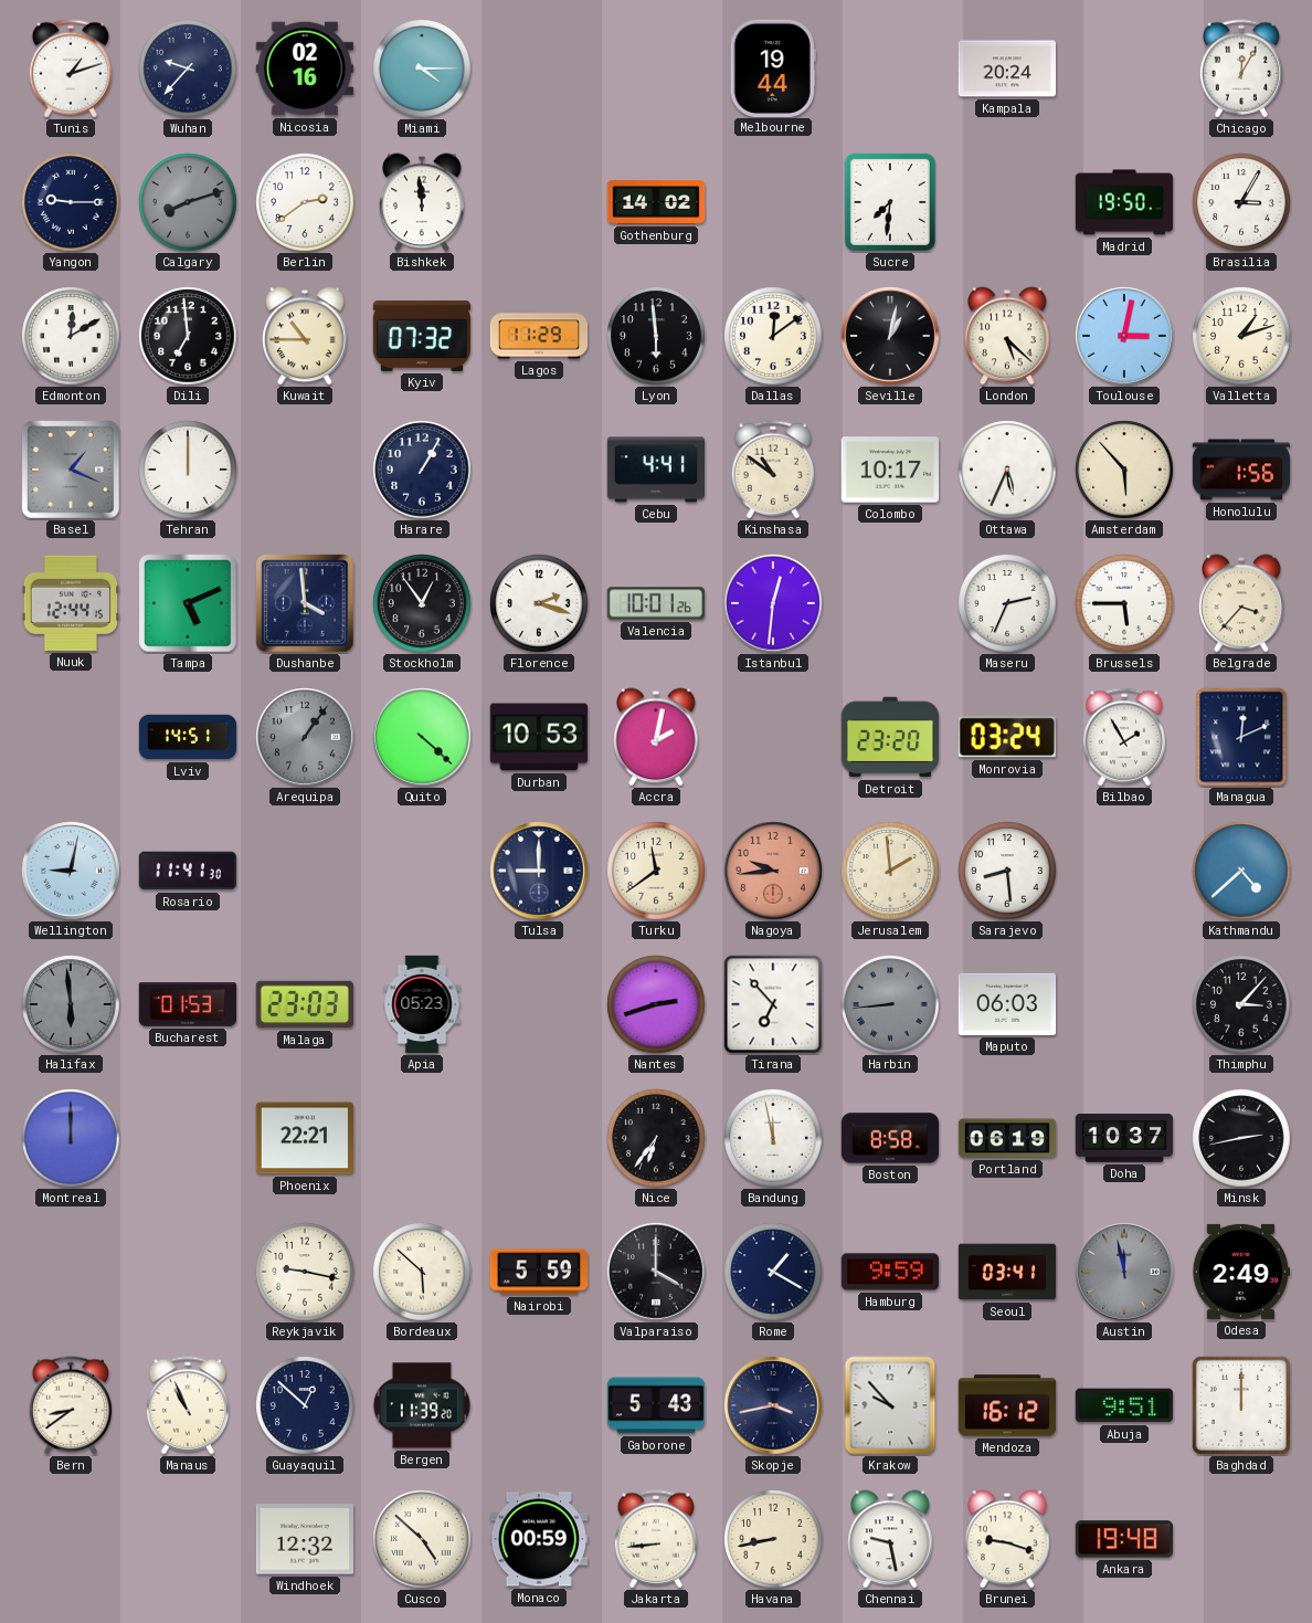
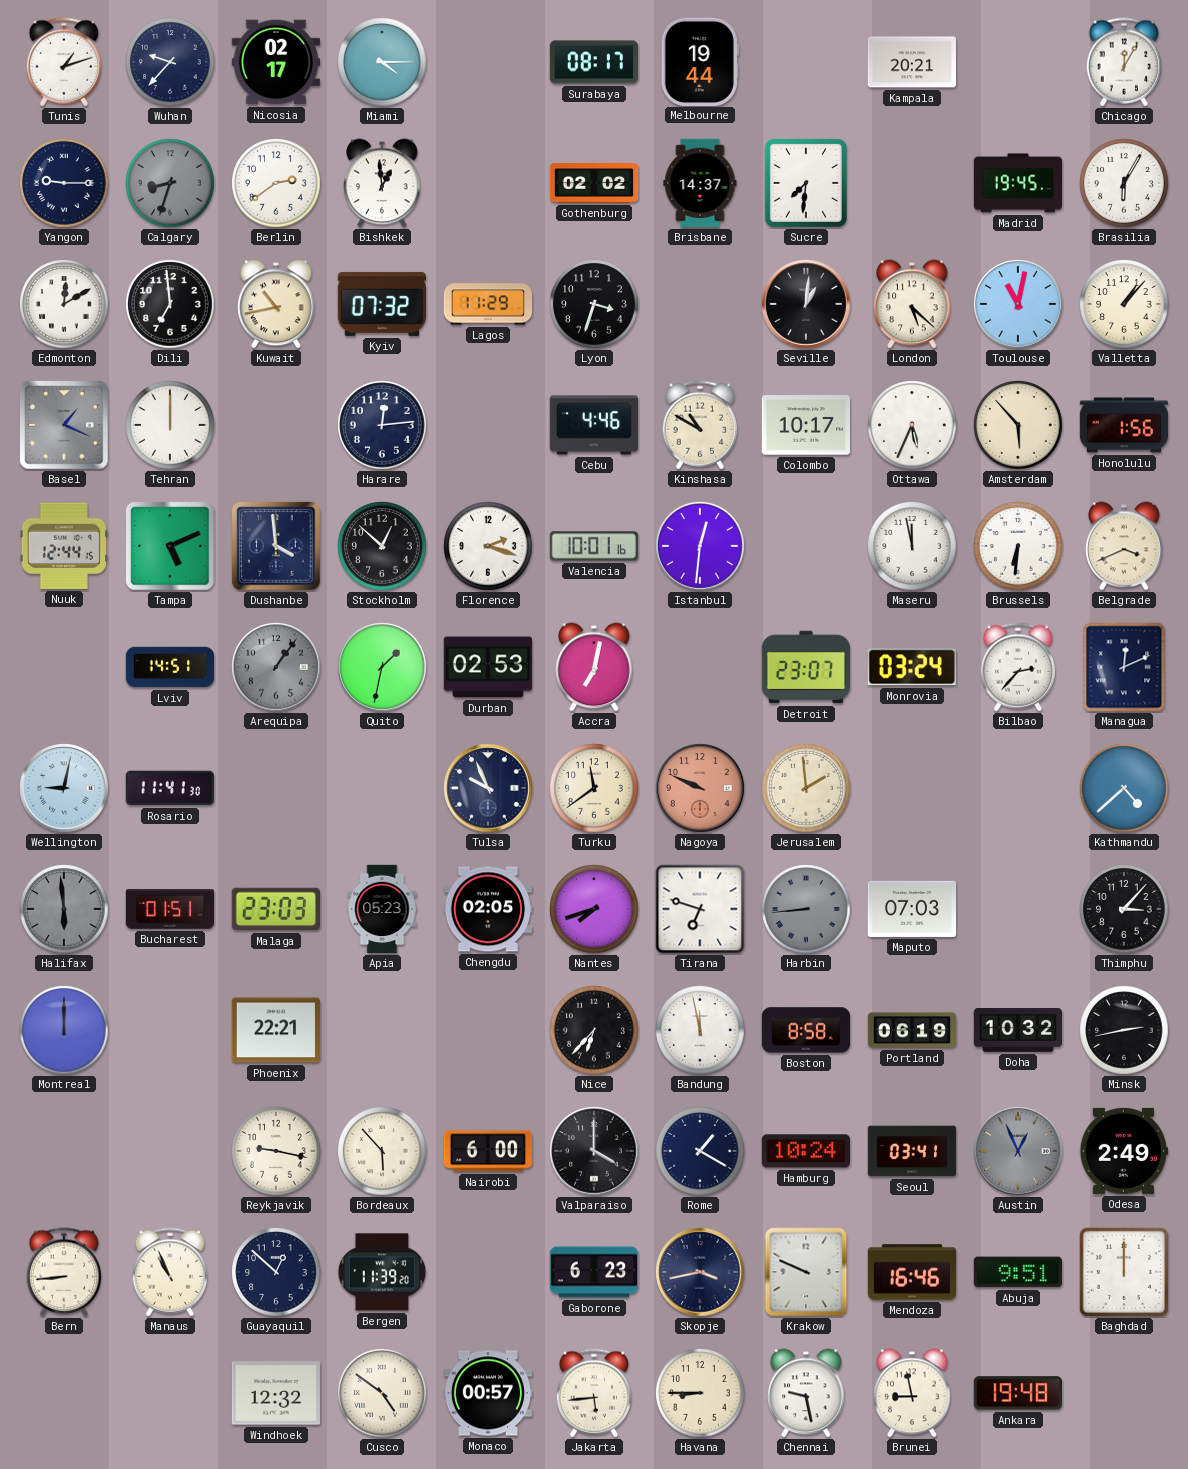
Nicosia: 02:16 -> 02:17
Surabaya: none -> 08:17
Kampala: 20:24 -> 20:21
Calgary: 8:12 -> 8:33
Bishkek: 11:59 -> 12:59
Gothenburg: 14:02 -> 02:02
Brisbane: none -> 14:37
Madrid: 19:50 -> 19:45
Brasilia: 3:05 -> 6:05
Kuwait: 10:45 -> 10:43
Lyon: 5:59 -> 3:33
Dallas: 12:09 -> none
Seville: 1:02 -> 1:01
Toulouse: 3:02 -> 11:02
Valletta: 1:12 -> 1:07
Harare: 1:05 -> 12:14
Cebu: 4:41 -> 4:46
Kinshasa: 10:51 -> 10:50
Stockholm: 12:54 -> 12:52
Valencia: 10:01:26 -> 10:01:16
Maseru: 2:34 -> 11:58
Brussels: 5:45 -> 6:31
Belgrade: 3:37 -> 3:41
Quito: 4:22 -> 1:32
Durban: 10:53 -> 02:53
Accra: 2:02 -> 7:02
Detroit: 23:20 -> 23:07
Bilbao: 1:55 -> 2:37
Tulsa: 9:00 -> 9:56
Nagoya: 9:44 -> 9:49
Sarajevo: 8:29 -> none
Bucharest: 01:53 -> 01:51
Chengdu: none -> 02:05
Nantes: 2:42 -> 7:42
Tirana: 6:53 -> 6:48
Maputo: 06:03 -> 07:03
Nice: 6:36 -> 6:37
Doha: 10:37 -> 10:32
Bordeaux: 5:52 -> 5:53
Nairobi: 5:59 -> 6:00
Hamburg: 9:59 -> 10:24
Austin: 11:58 -> 12:56
Bern: 8:39 -> 8:44
Gaborone: 5:43 -> 6:23
Krakow: 9:53 -> 9:49
Mendoza: 16:12 -> 16:46
Cusco: 4:52 -> 4:51
Monaco: 00:59 -> 00:57
Jakarta: 8:44 -> 5:44
Havana: 8:43 -> 8:45
Brunei: 9:18 -> 8:58
